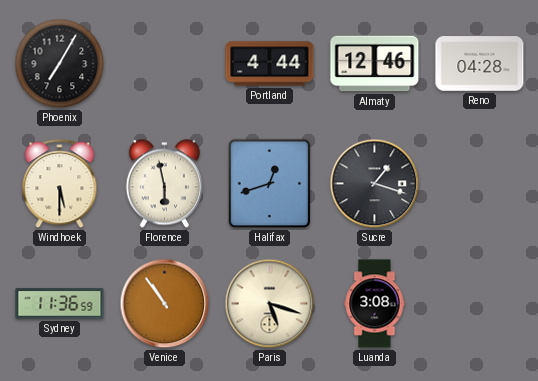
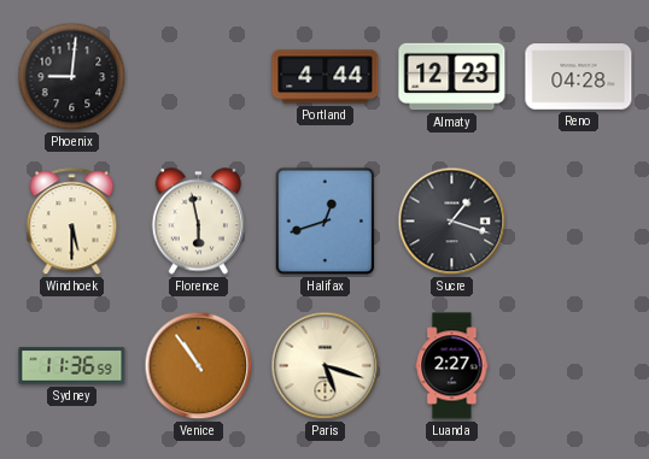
Phoenix: 7:05 -> 9:01
Almaty: 12:46 -> 12:23
Luanda: 3:08 -> 2:27
